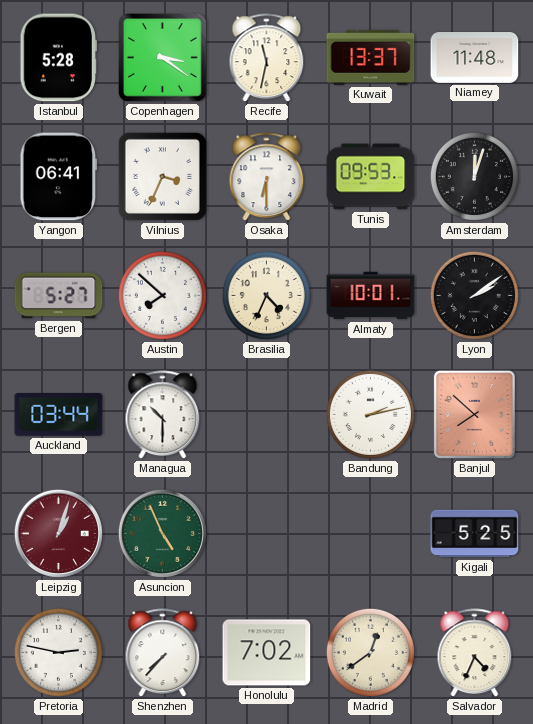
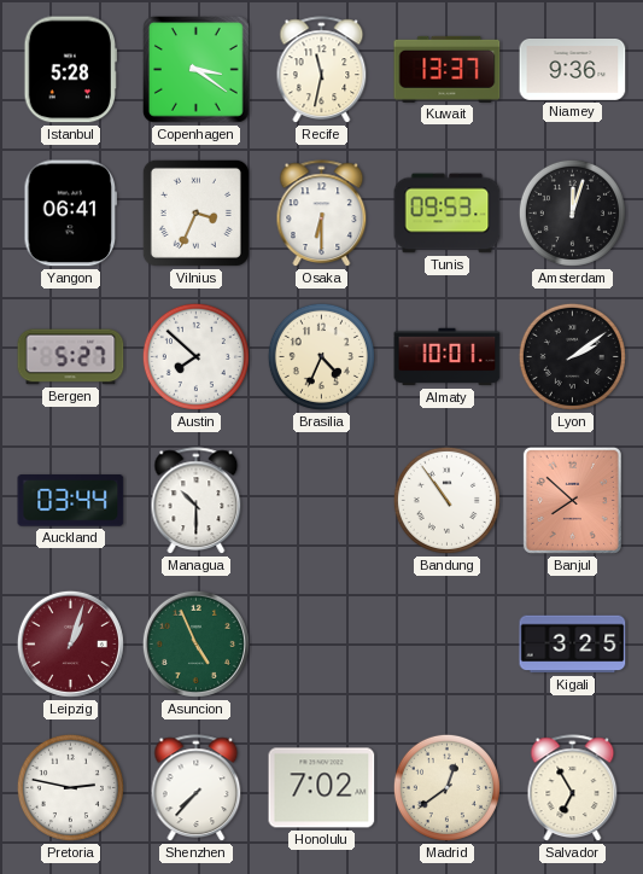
Niamey: 11:48 -> 9:36
Bandung: 2:13 -> 10:54
Kigali: 5:25 -> 3:25
Salvador: 4:34 -> 6:55
